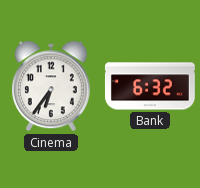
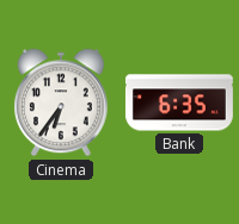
Bank: 6:32 -> 6:35
